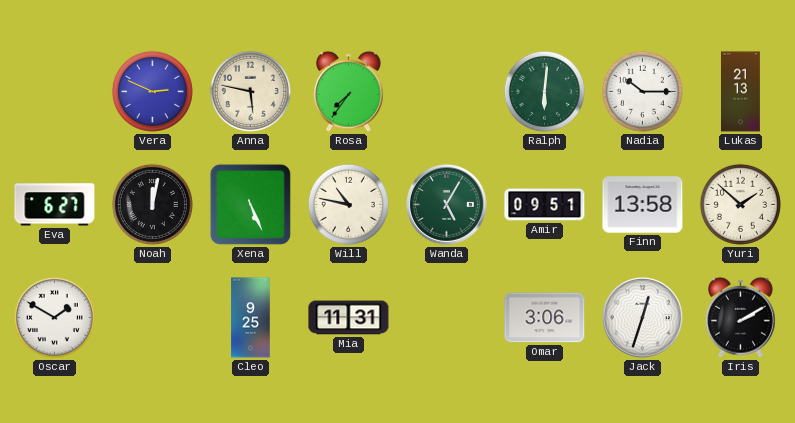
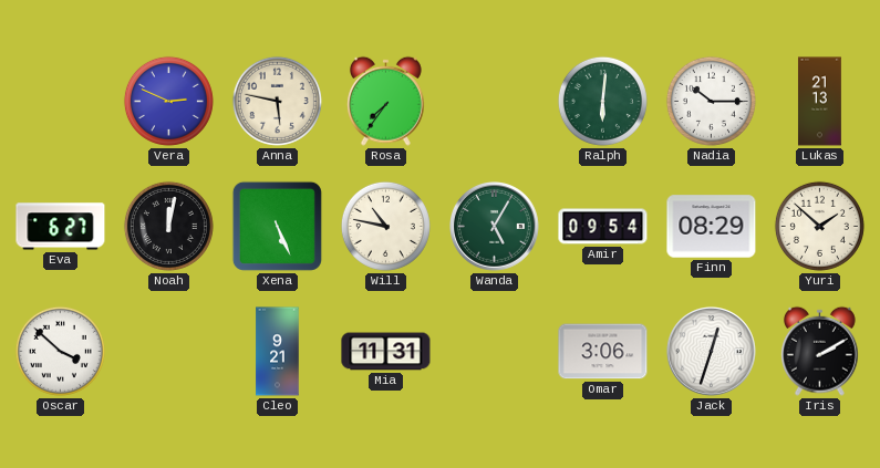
Amir: 09:51 -> 09:54
Finn: 13:58 -> 08:29
Oscar: 1:50 -> 3:52
Cleo: 9:25 -> 9:21
